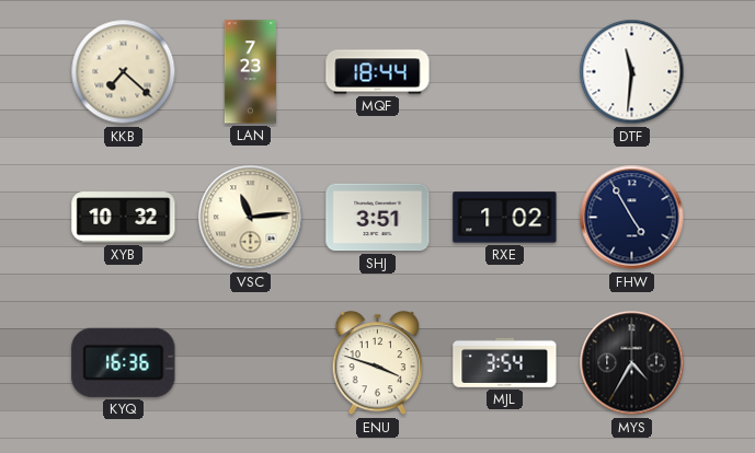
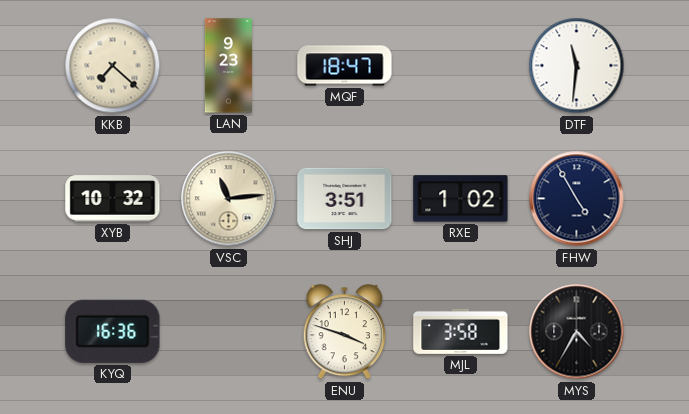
LAN: 7:23 -> 9:23
MQF: 18:44 -> 18:47
MJL: 3:54 -> 3:58
